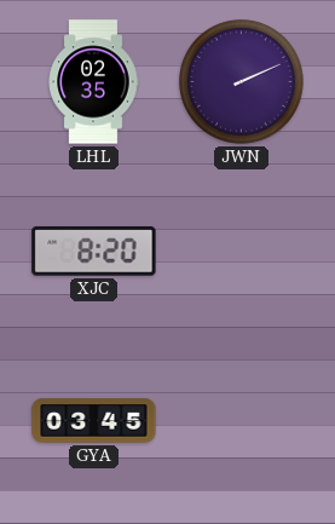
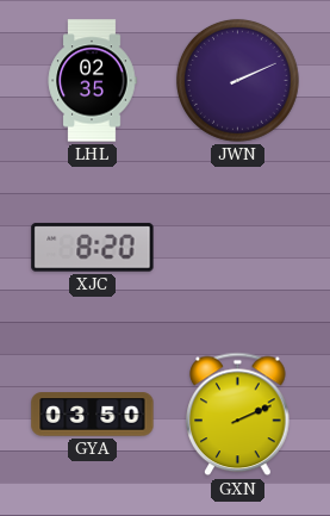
GYA: 03:45 -> 03:50
GXN: none -> 2:11
